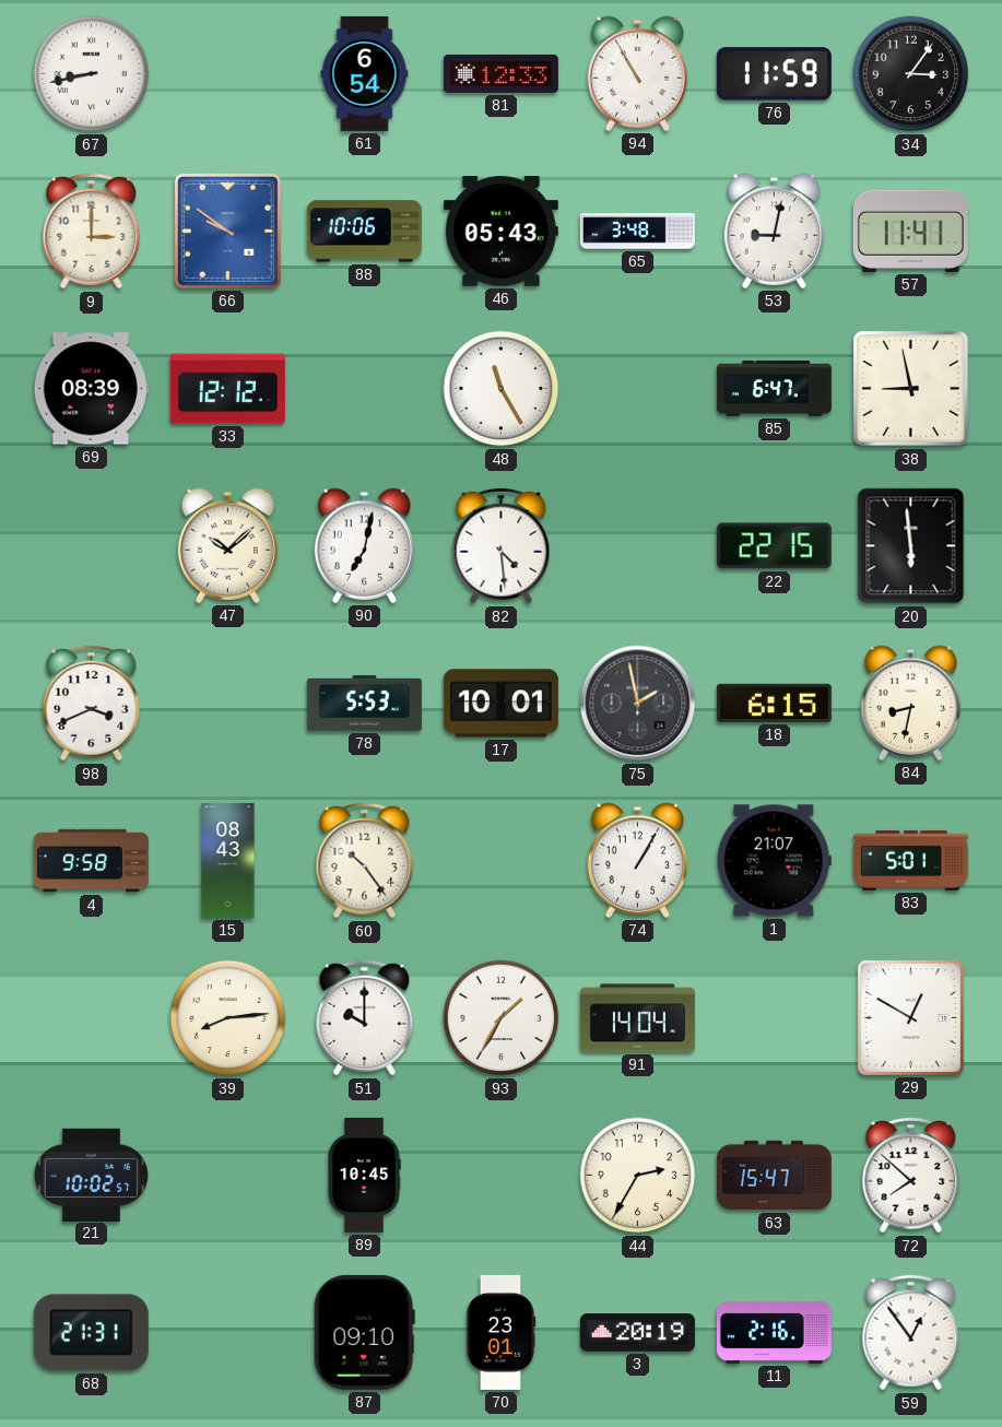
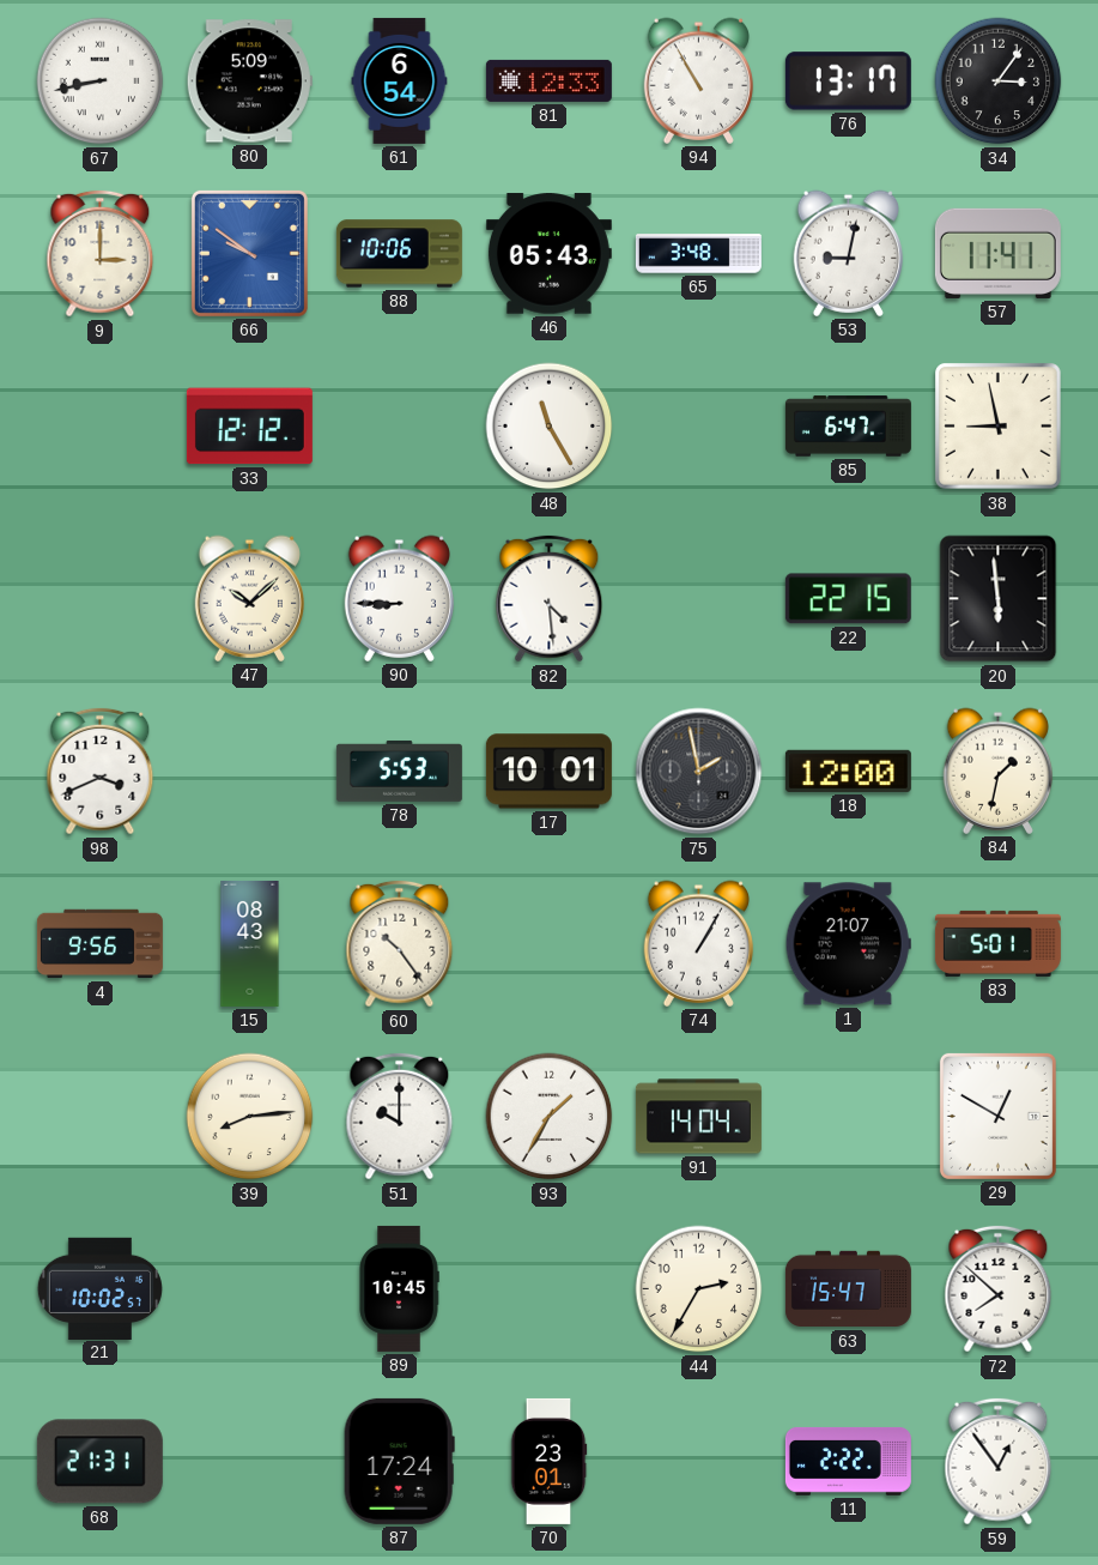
80: none -> 5:09
76: 11:59 -> 13:17
69: 08:39 -> none
90: 7:02 -> 8:45
18: 6:15 -> 12:00
84: 8:32 -> 1:32
4: 9:58 -> 9:56
87: 09:10 -> 17:24
3: 20:19 -> none
11: 2:16 -> 2:22
